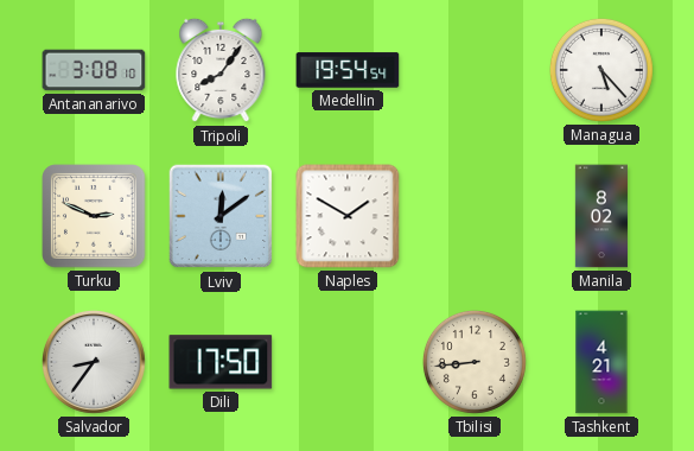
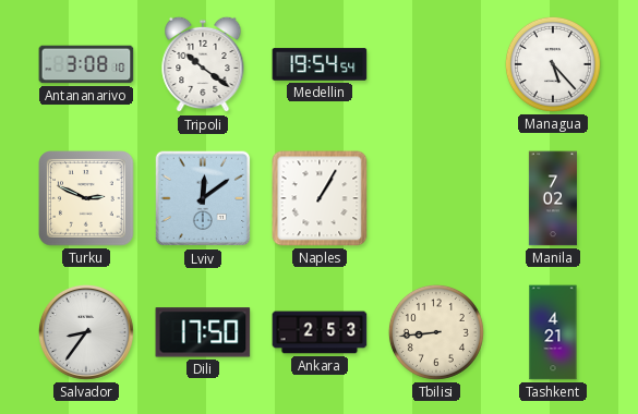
Tripoli: 8:06 -> 10:21
Naples: 1:50 -> 1:05
Manila: 8:02 -> 7:02
Ankara: none -> 2:53
